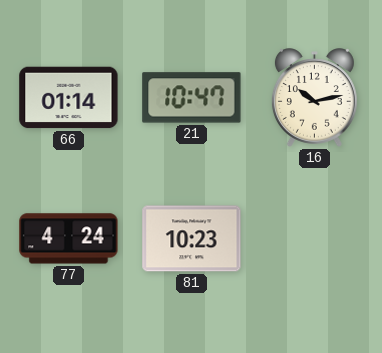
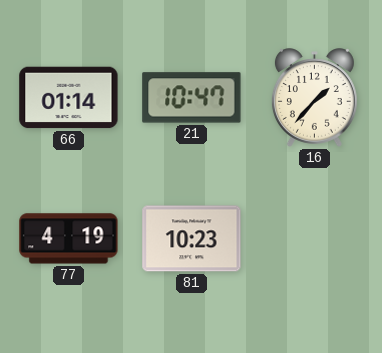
16: 10:13 -> 1:37
77: 4:24 -> 4:19
